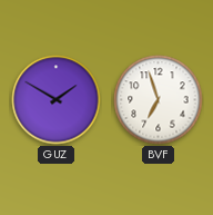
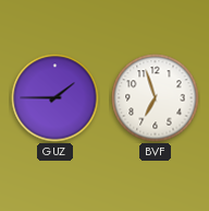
GUZ: 1:50 -> 1:45
